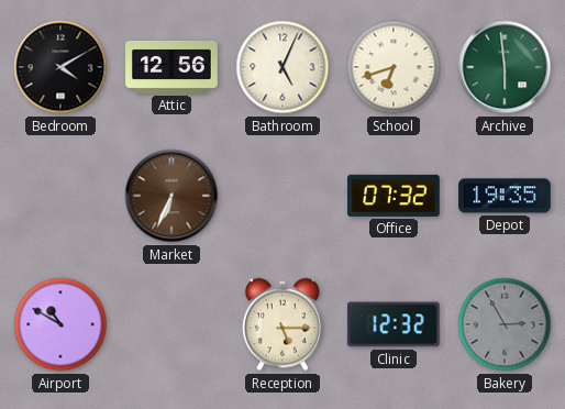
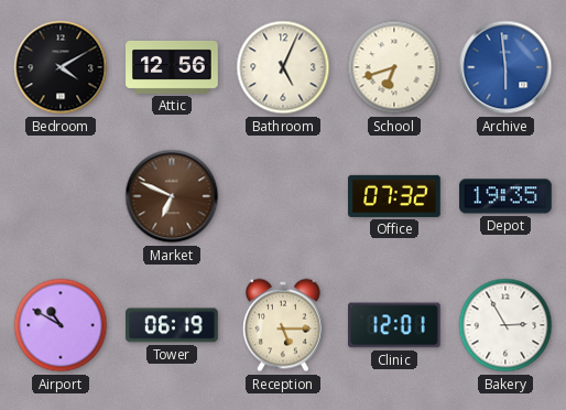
Archive dial: green -> blue
Market: 6:34 -> 6:49
Tower: none -> 06:19
Clinic: 12:32 -> 12:01
Bakery dial: grey -> white
